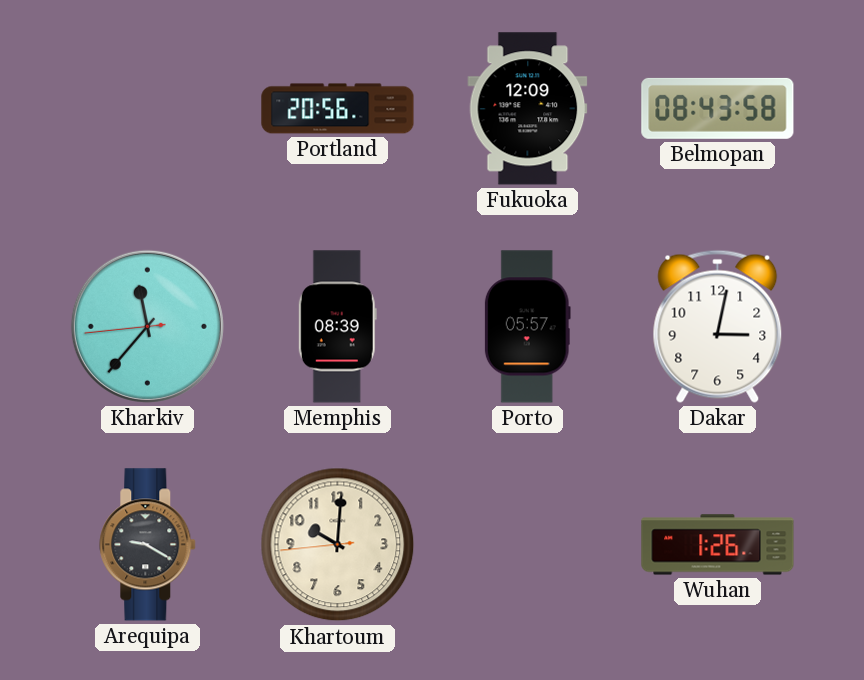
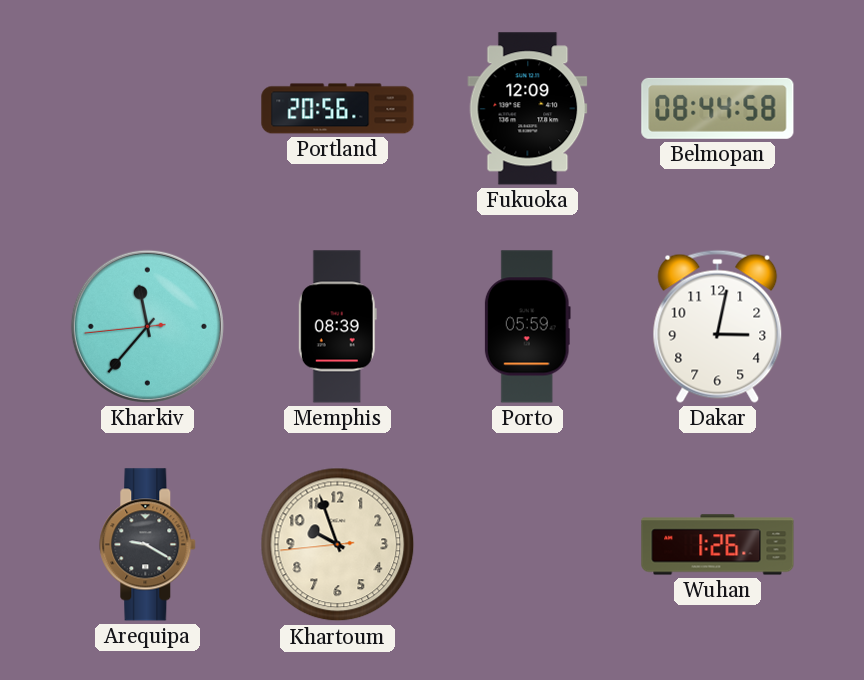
Belmopan: 08:43 -> 08:44
Porto: 05:57 -> 05:59
Khartoum: 10:00 -> 9:56
